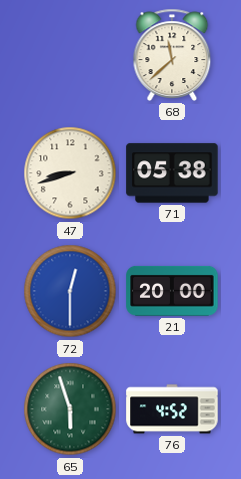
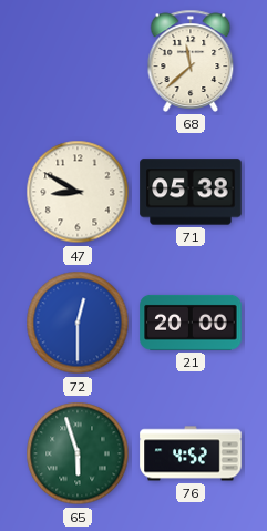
47: 8:42 -> 8:50
